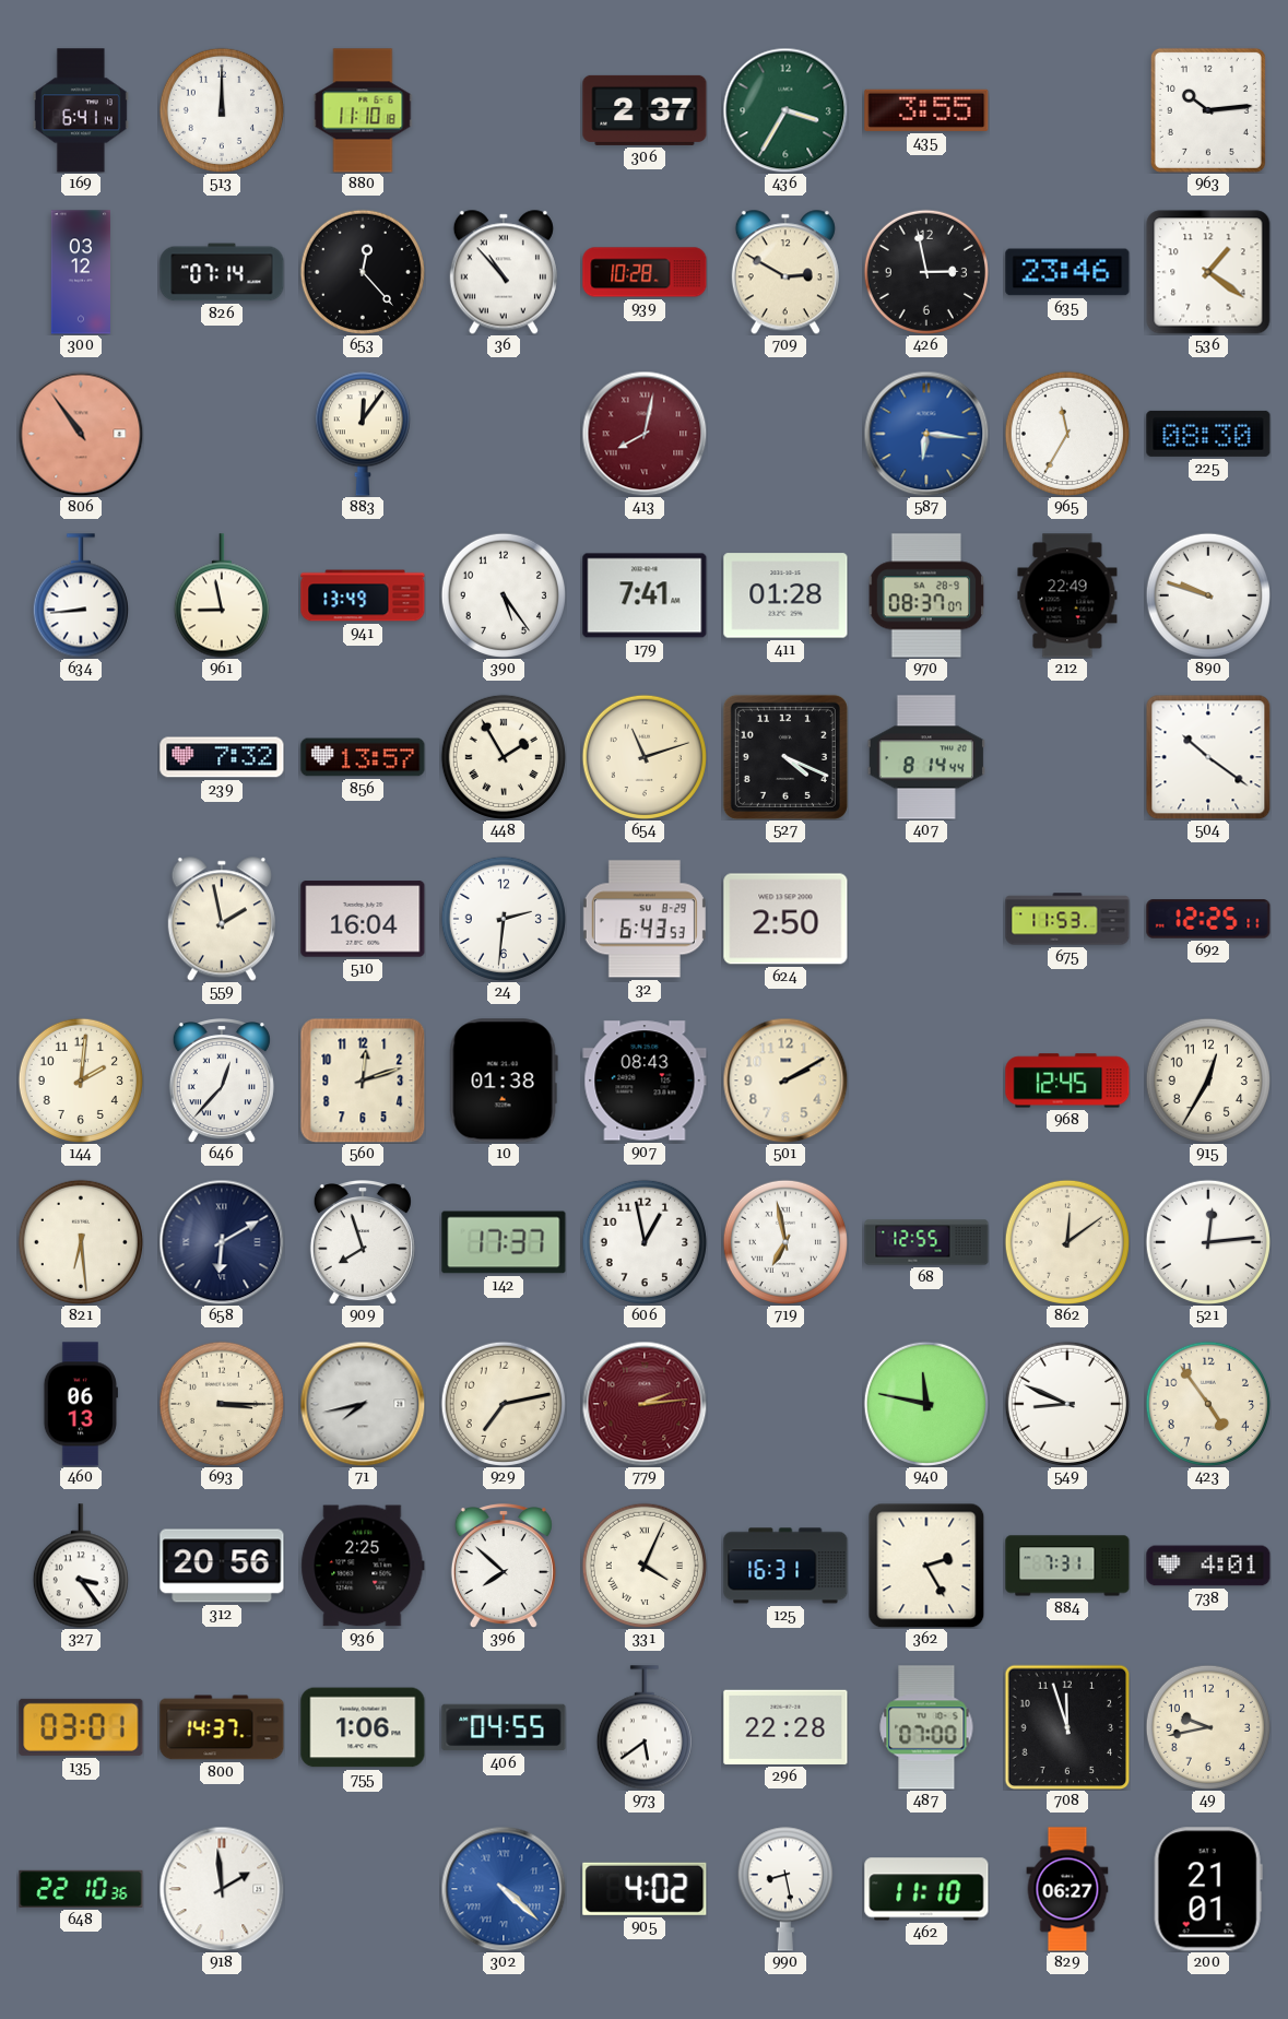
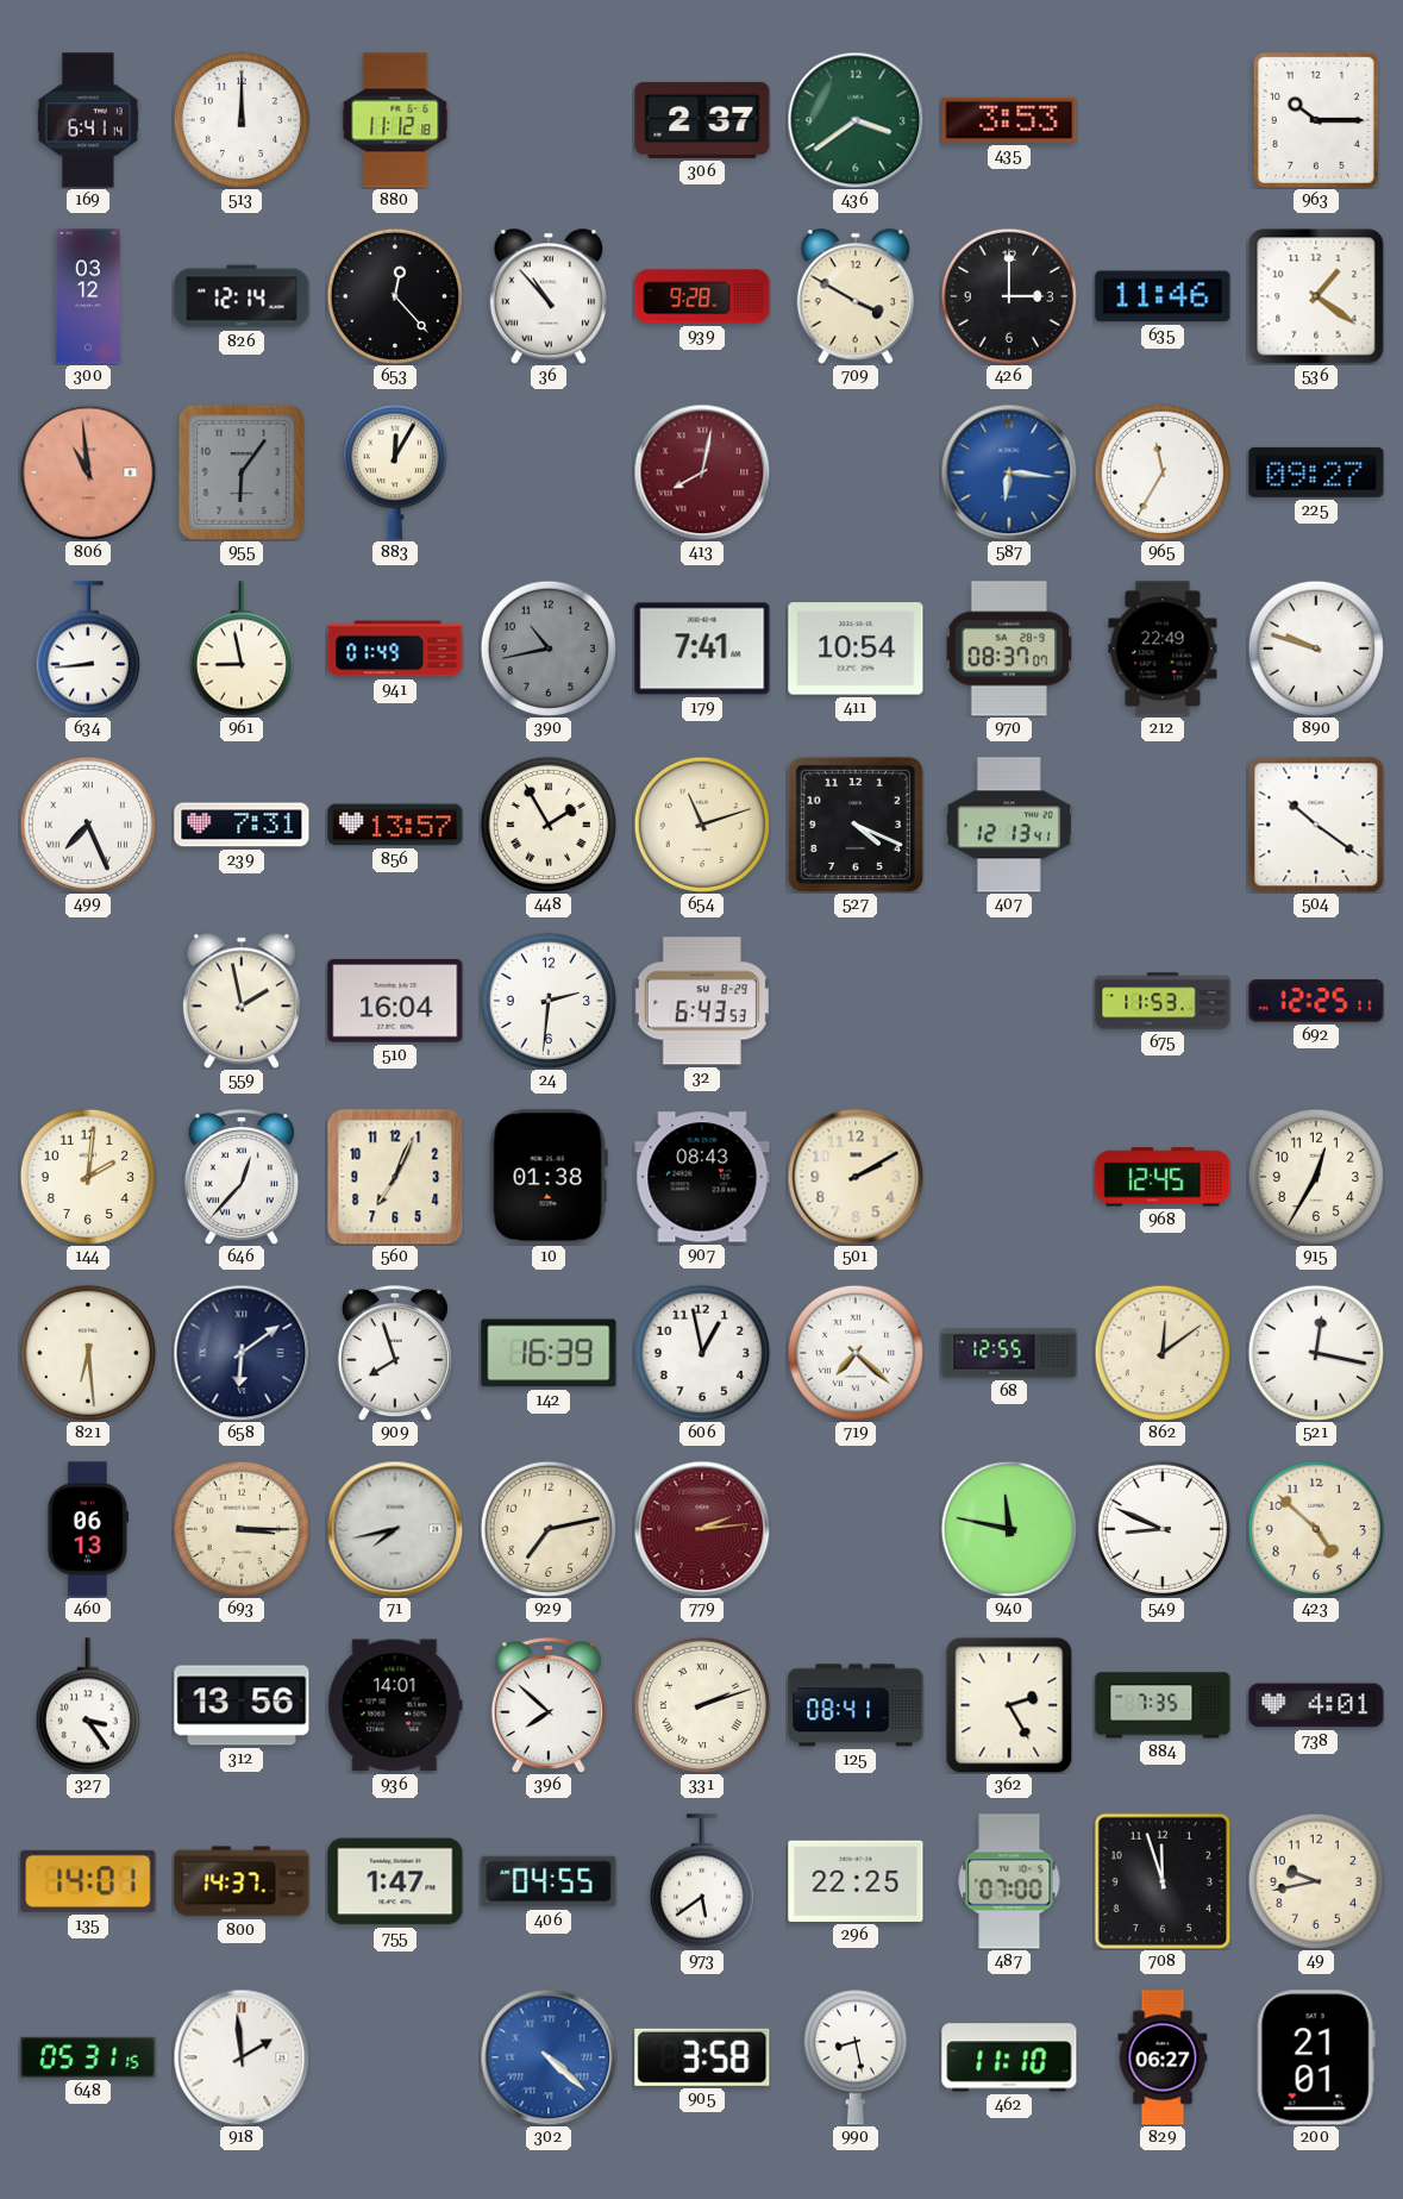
880: 11:10 -> 11:12
436: 3:35 -> 3:39
435: 3:55 -> 3:53
963: 10:14 -> 10:15
826: 07:14 -> 12:14
939: 10:28 -> 9:28
709: 2:50 -> 3:50
426: 2:58 -> 3:00
635: 23:46 -> 11:46
806: 10:54 -> 10:59
955: none -> 6:06
883: 12:06 -> 12:05
225: 08:30 -> 09:27
941: 13:49 -> 01:49
390: 5:24 -> 10:43
390 dial: white -> grey
411: 01:28 -> 10:54
499: none -> 7:26
239: 7:32 -> 7:31
407: 8:14 -> 12:13
624: 2:50 -> none
560: 12:12 -> 7:04
658: 6:10 -> 6:09
142: 17:37 -> 16:39
719: 6:58 -> 7:22
521: 12:14 -> 12:17
423: 4:54 -> 4:52
312: 20:56 -> 13:56
936: 2:25 -> 14:01
331: 4:04 -> 2:12
125: 16:31 -> 08:41
884: 7:31 -> 7:35
135: 03:01 -> 14:01
755: 1:06 -> 1:47
296: 22:28 -> 22:25
648: 22:10 -> 05:31
905: 4:02 -> 3:58
